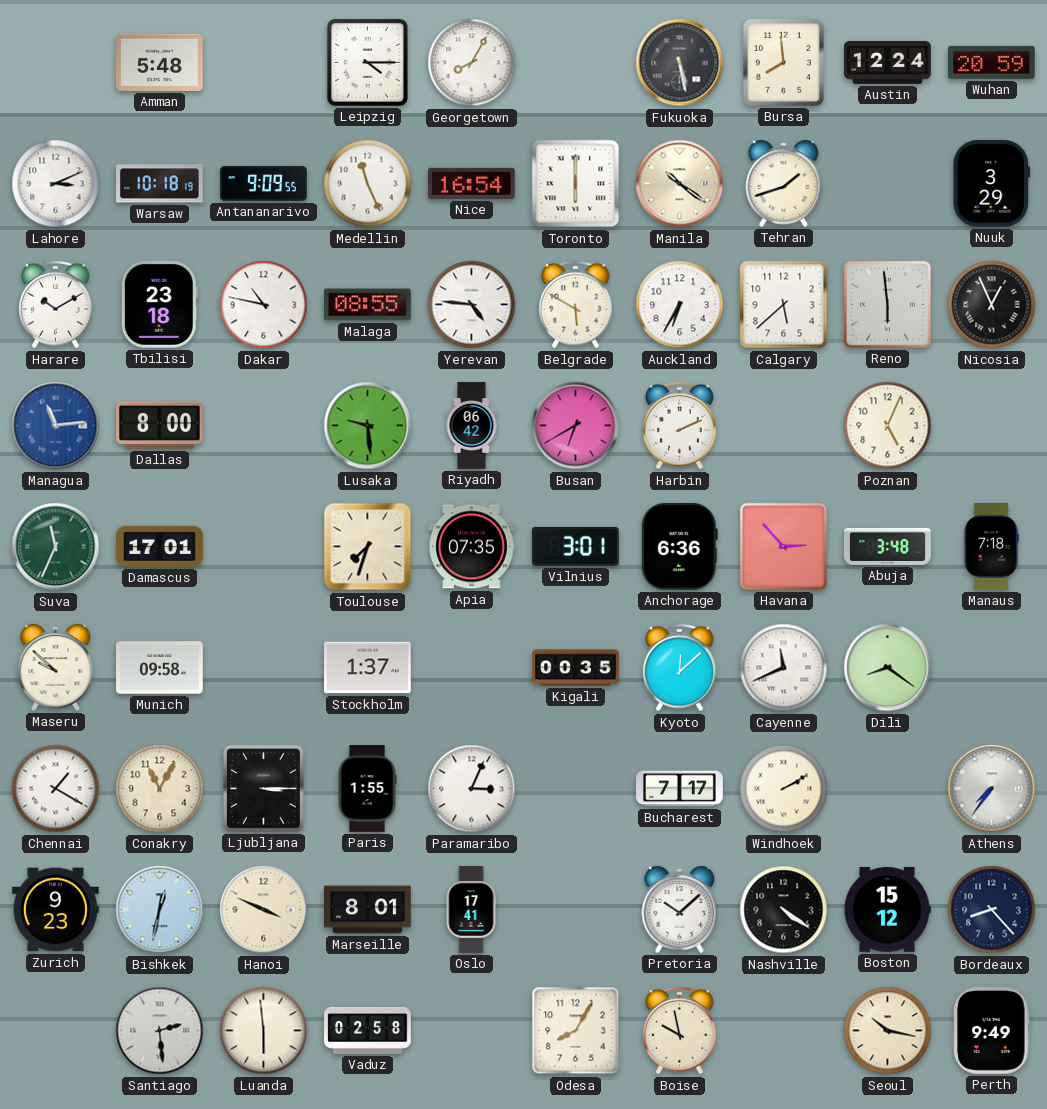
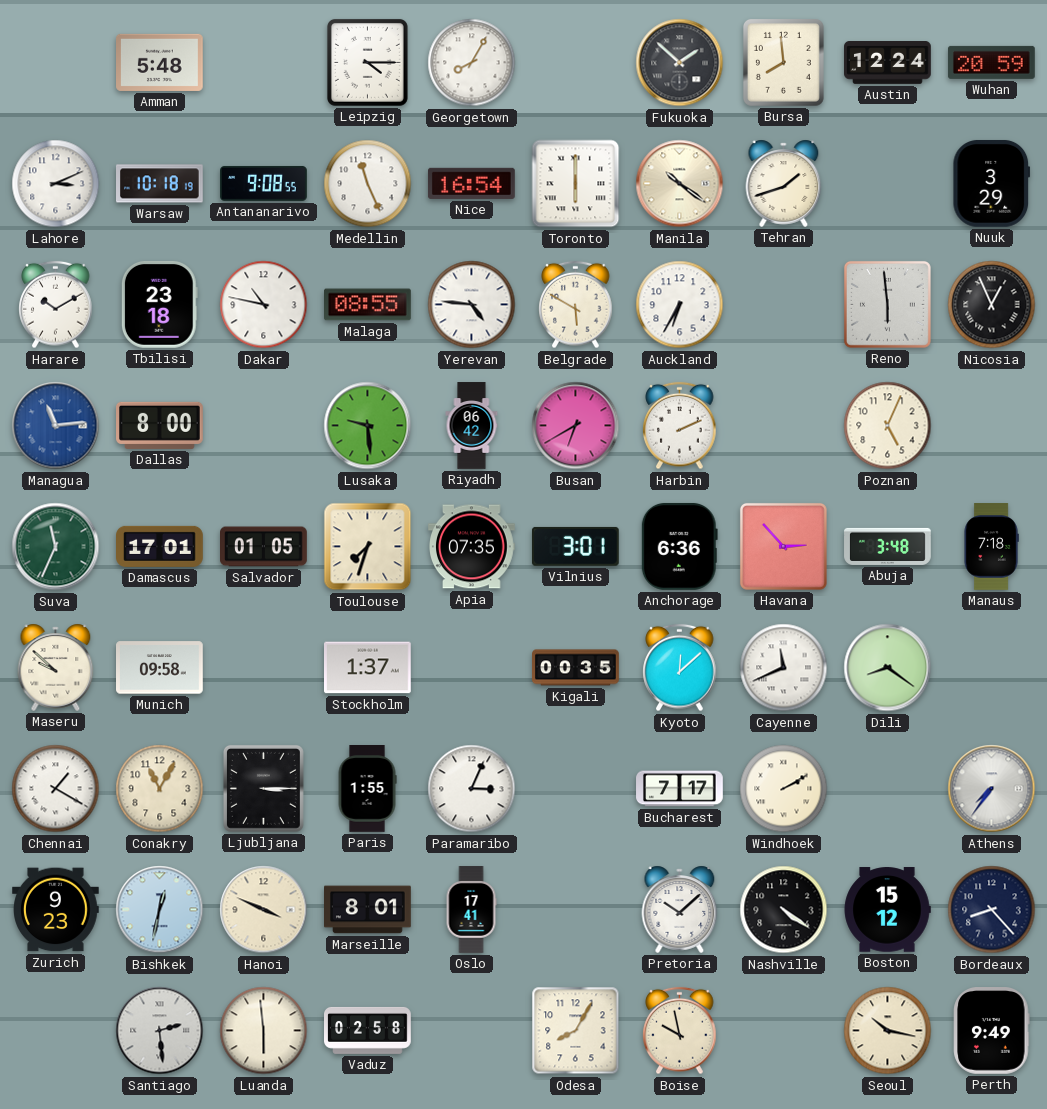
Fukuoka: 5:28 -> 1:52
Antananarivo: 9:09 -> 9:08
Calgary: 5:38 -> none
Salvador: none -> 01:05
